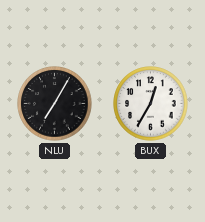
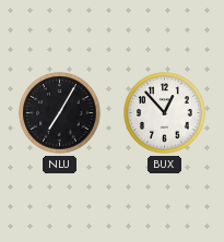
BUX: 12:35 -> 12:53
